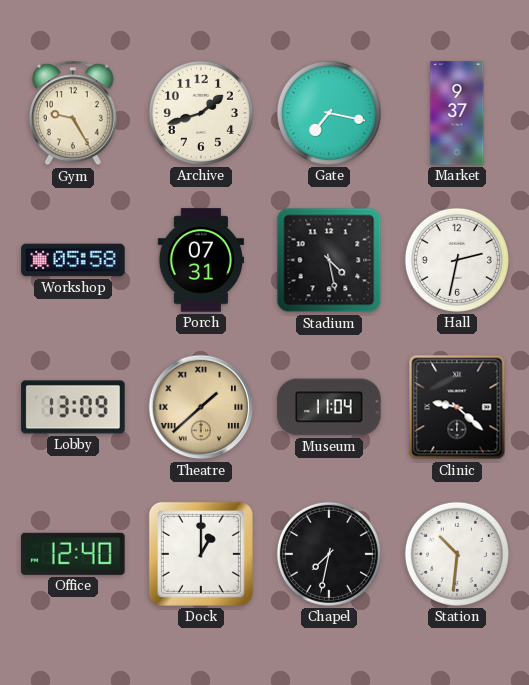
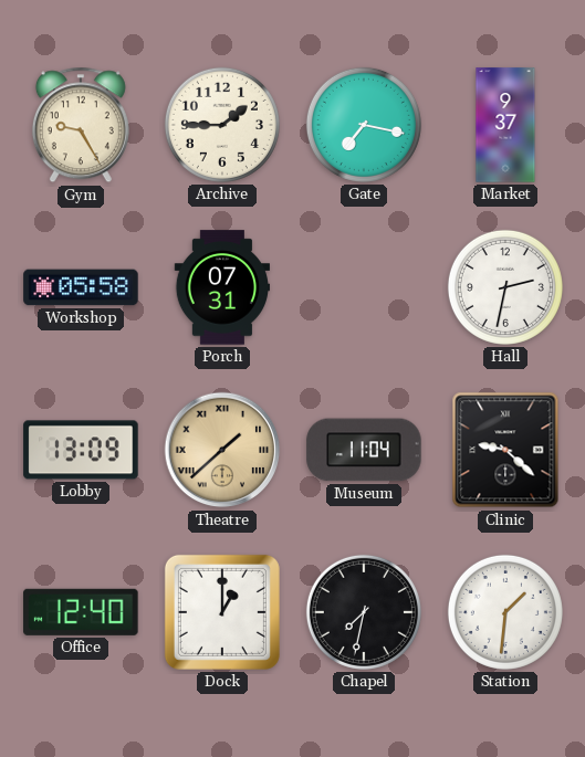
Archive: 1:42 -> 1:45
Stadium: 4:28 -> none
Station: 10:31 -> 1:31
